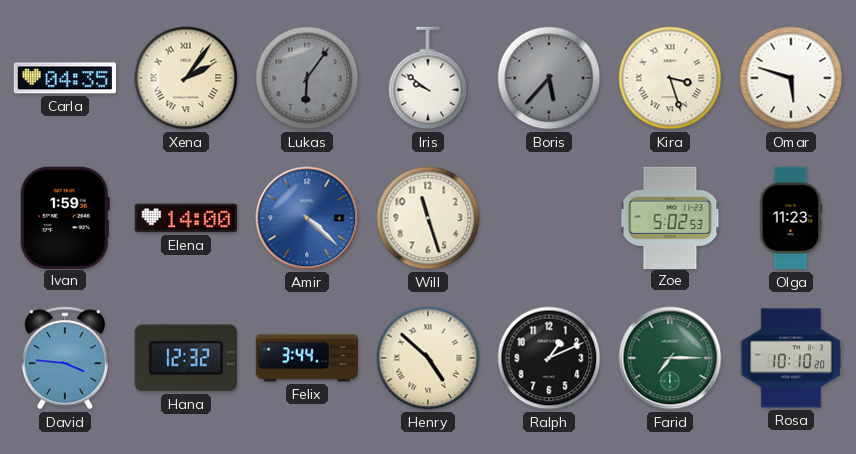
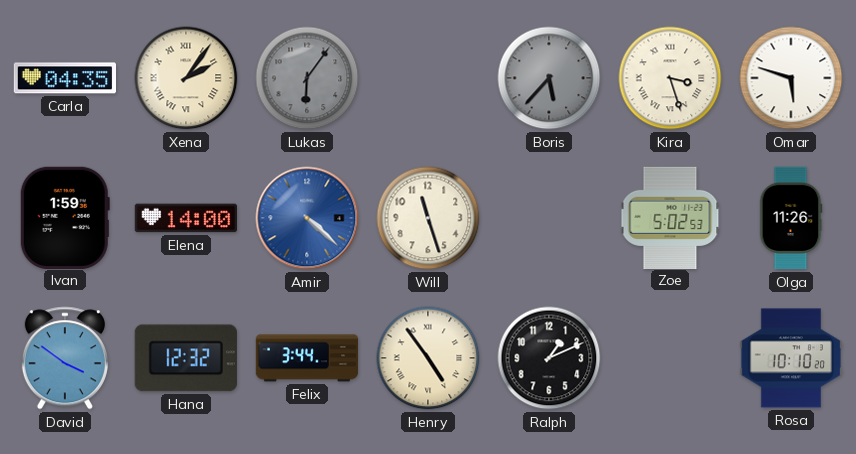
Iris: 9:51 -> none
Olga: 11:23 -> 11:26
David: 3:46 -> 3:51
Henry: 4:52 -> 4:54
Farid: 7:15 -> none
